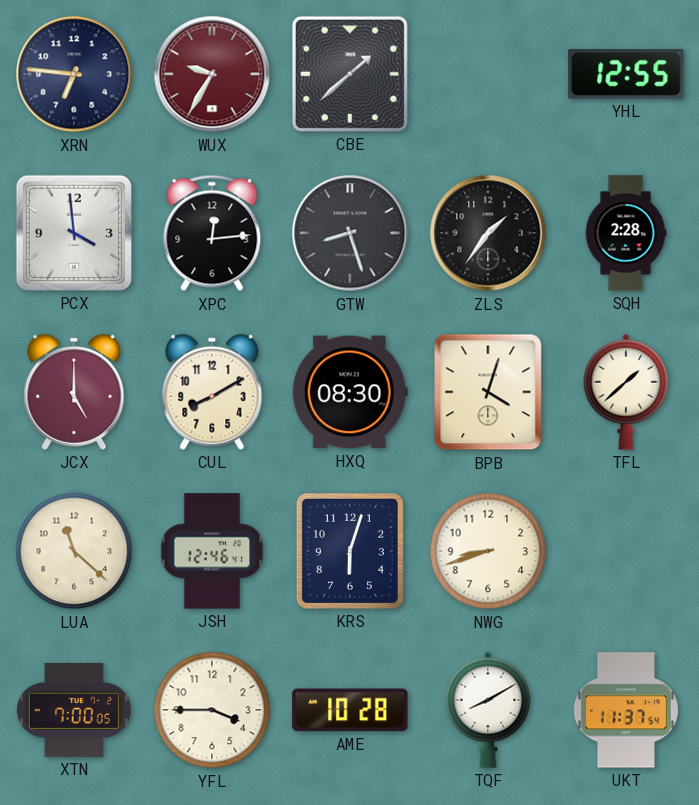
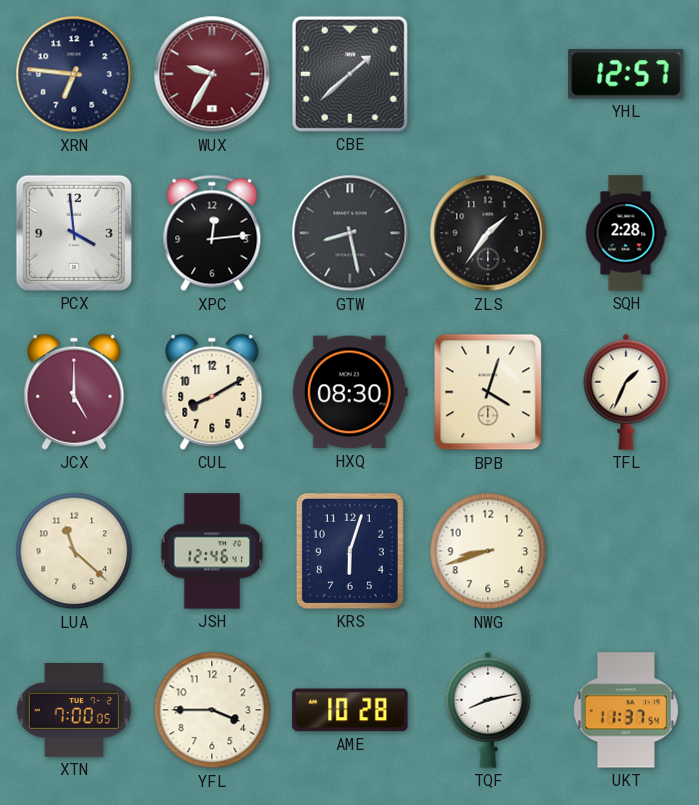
YHL: 12:55 -> 12:57
GTW: 8:27 -> 8:28
TFL: 1:38 -> 1:34
TQF: 8:10 -> 8:13
